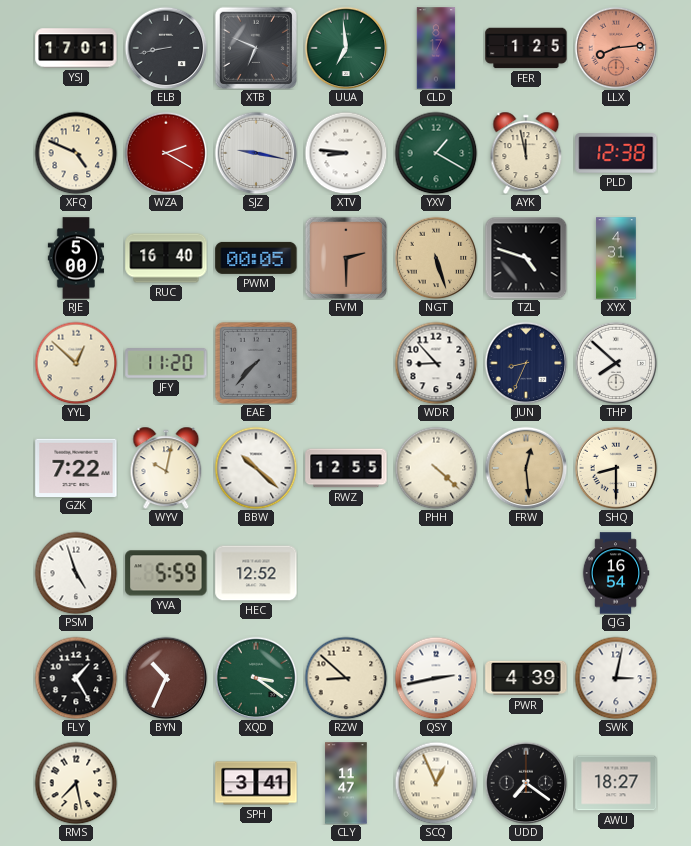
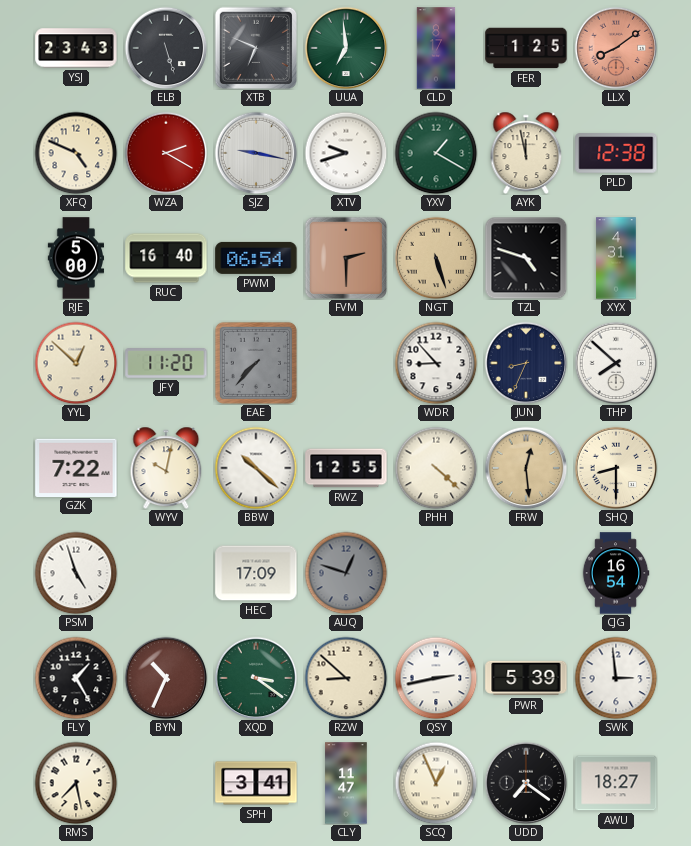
YSJ: 17:01 -> 23:43
ELB: 8:43 -> 5:27
LLX: 8:14 -> 8:09
XTV: 8:46 -> 9:42
PWM: 00:05 -> 06:54
YVA: 5:59 -> none
HEC: 12:52 -> 17:09
AUQ: none -> 12:48
PWR: 4:39 -> 5:39
SWK: 3:02 -> 2:59
